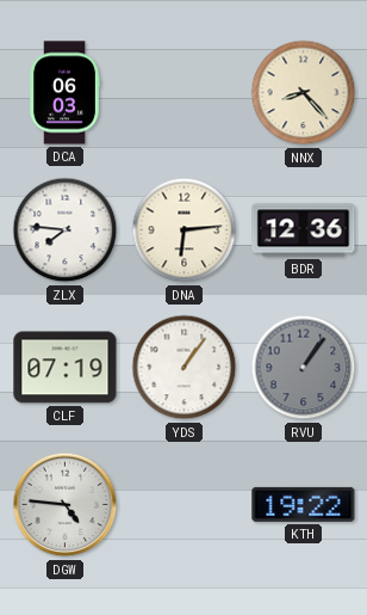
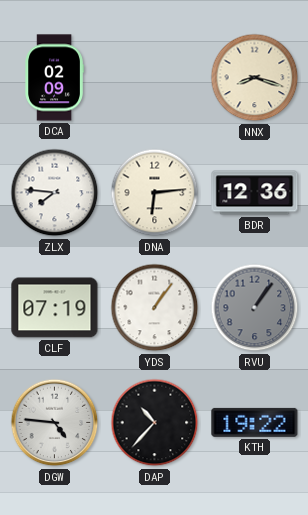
DCA: 06:03 -> 02:09
NNX: 8:23 -> 8:18
DAP: none -> 10:37
